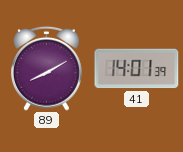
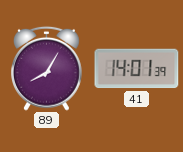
89: 8:10 -> 8:05
